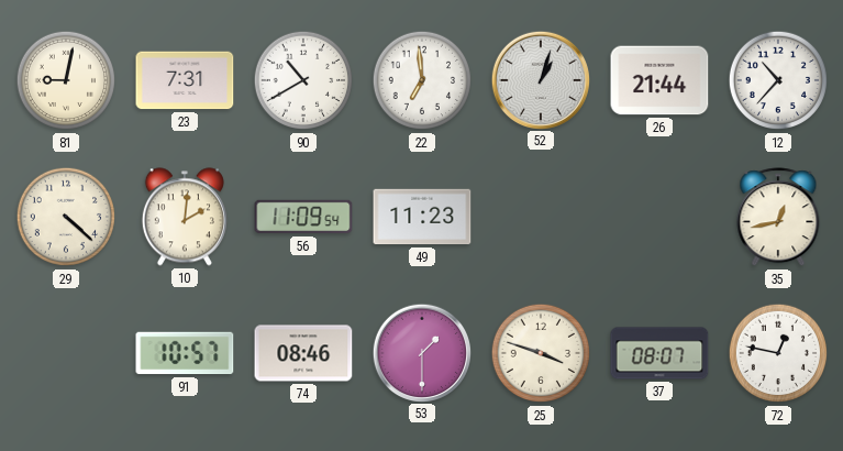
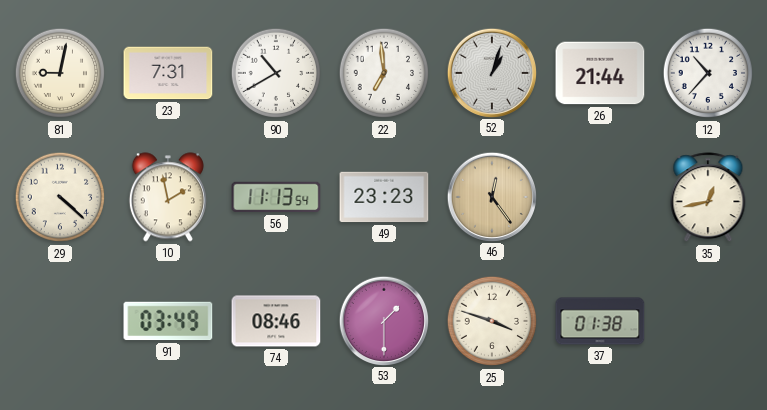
10: 2:01 -> 1:58
56: 11:09 -> 11:13
49: 11:23 -> 23:23
46: none -> 12:24
91: 10:57 -> 03:49
37: 08:07 -> 01:38
72: 12:47 -> none
